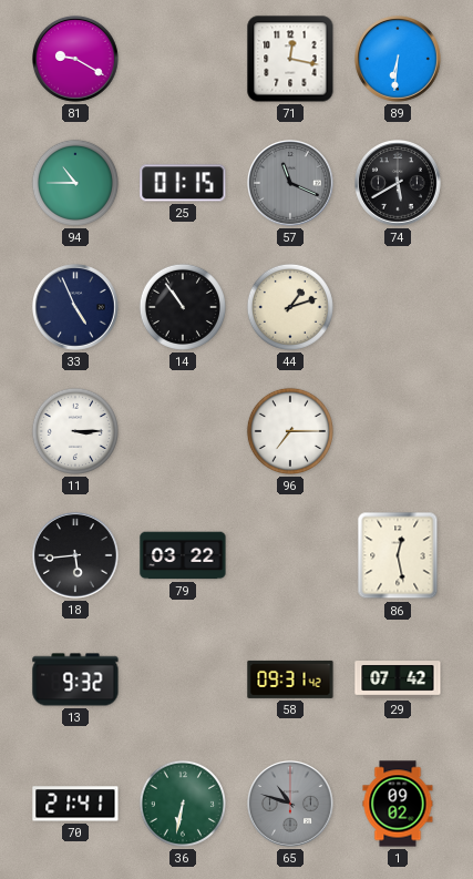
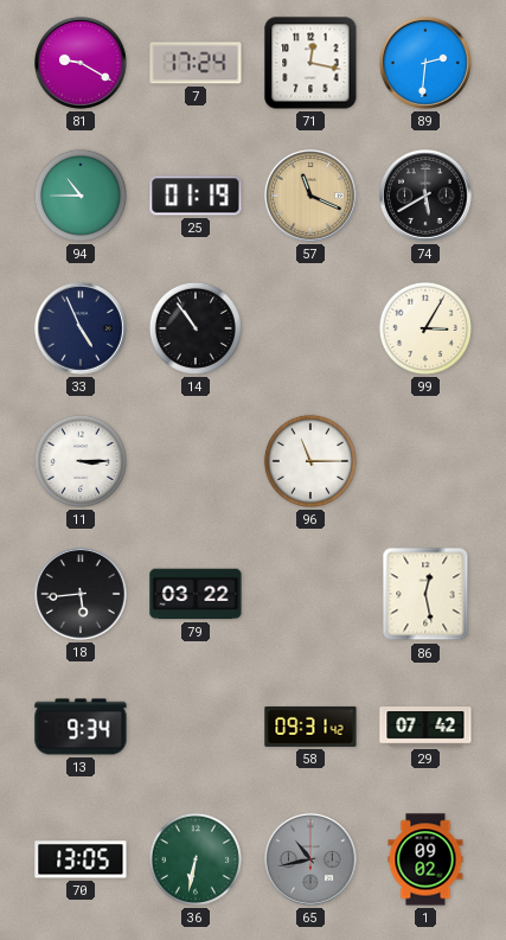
7: none -> 17:24
89: 6:31 -> 2:31
25: 01:15 -> 01:19
57 dial: grey -> champagne
44: 1:12 -> none
99: none -> 3:05
96: 7:15 -> 11:15
13: 9:32 -> 9:34
70: 21:41 -> 13:05
65: 10:48 -> 10:43
